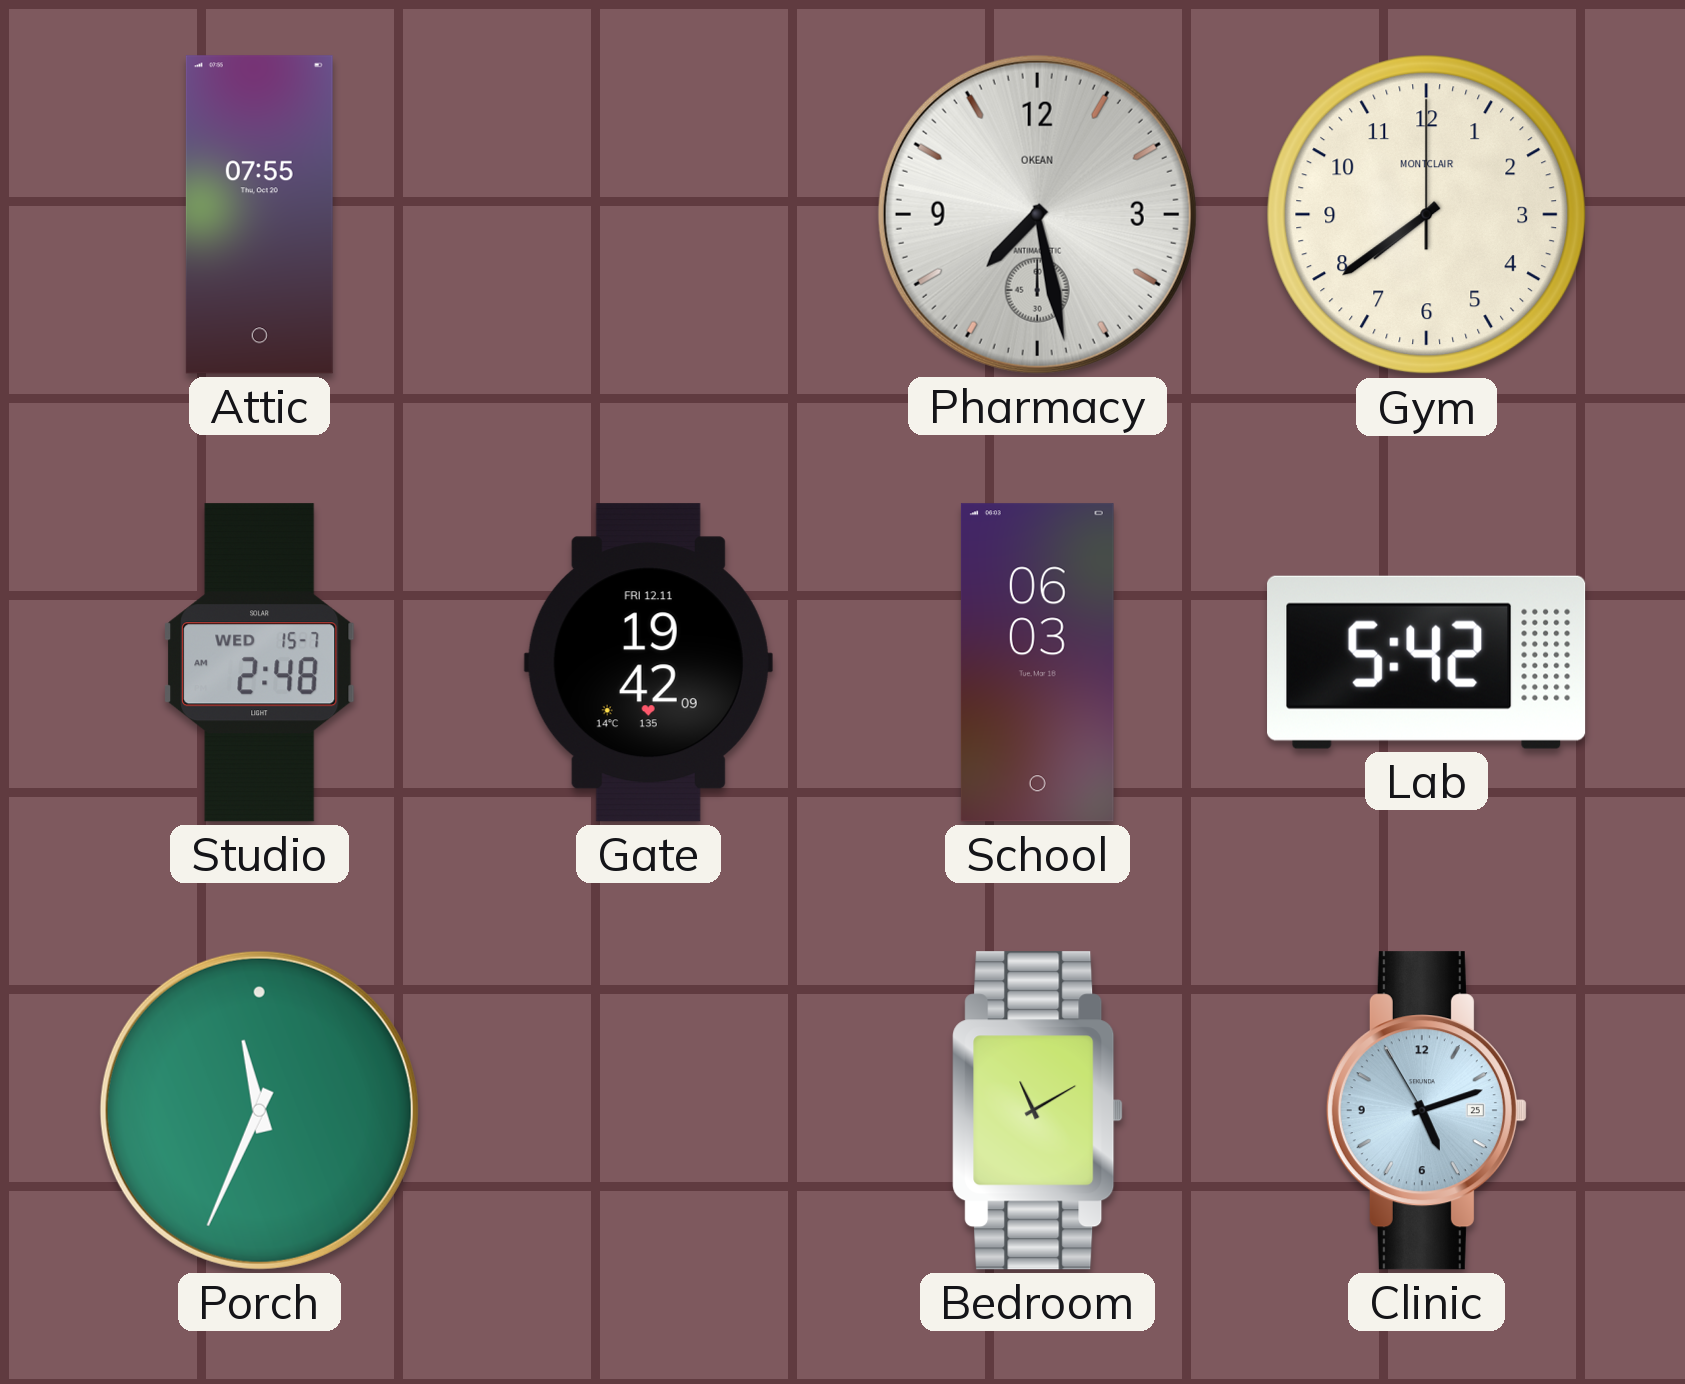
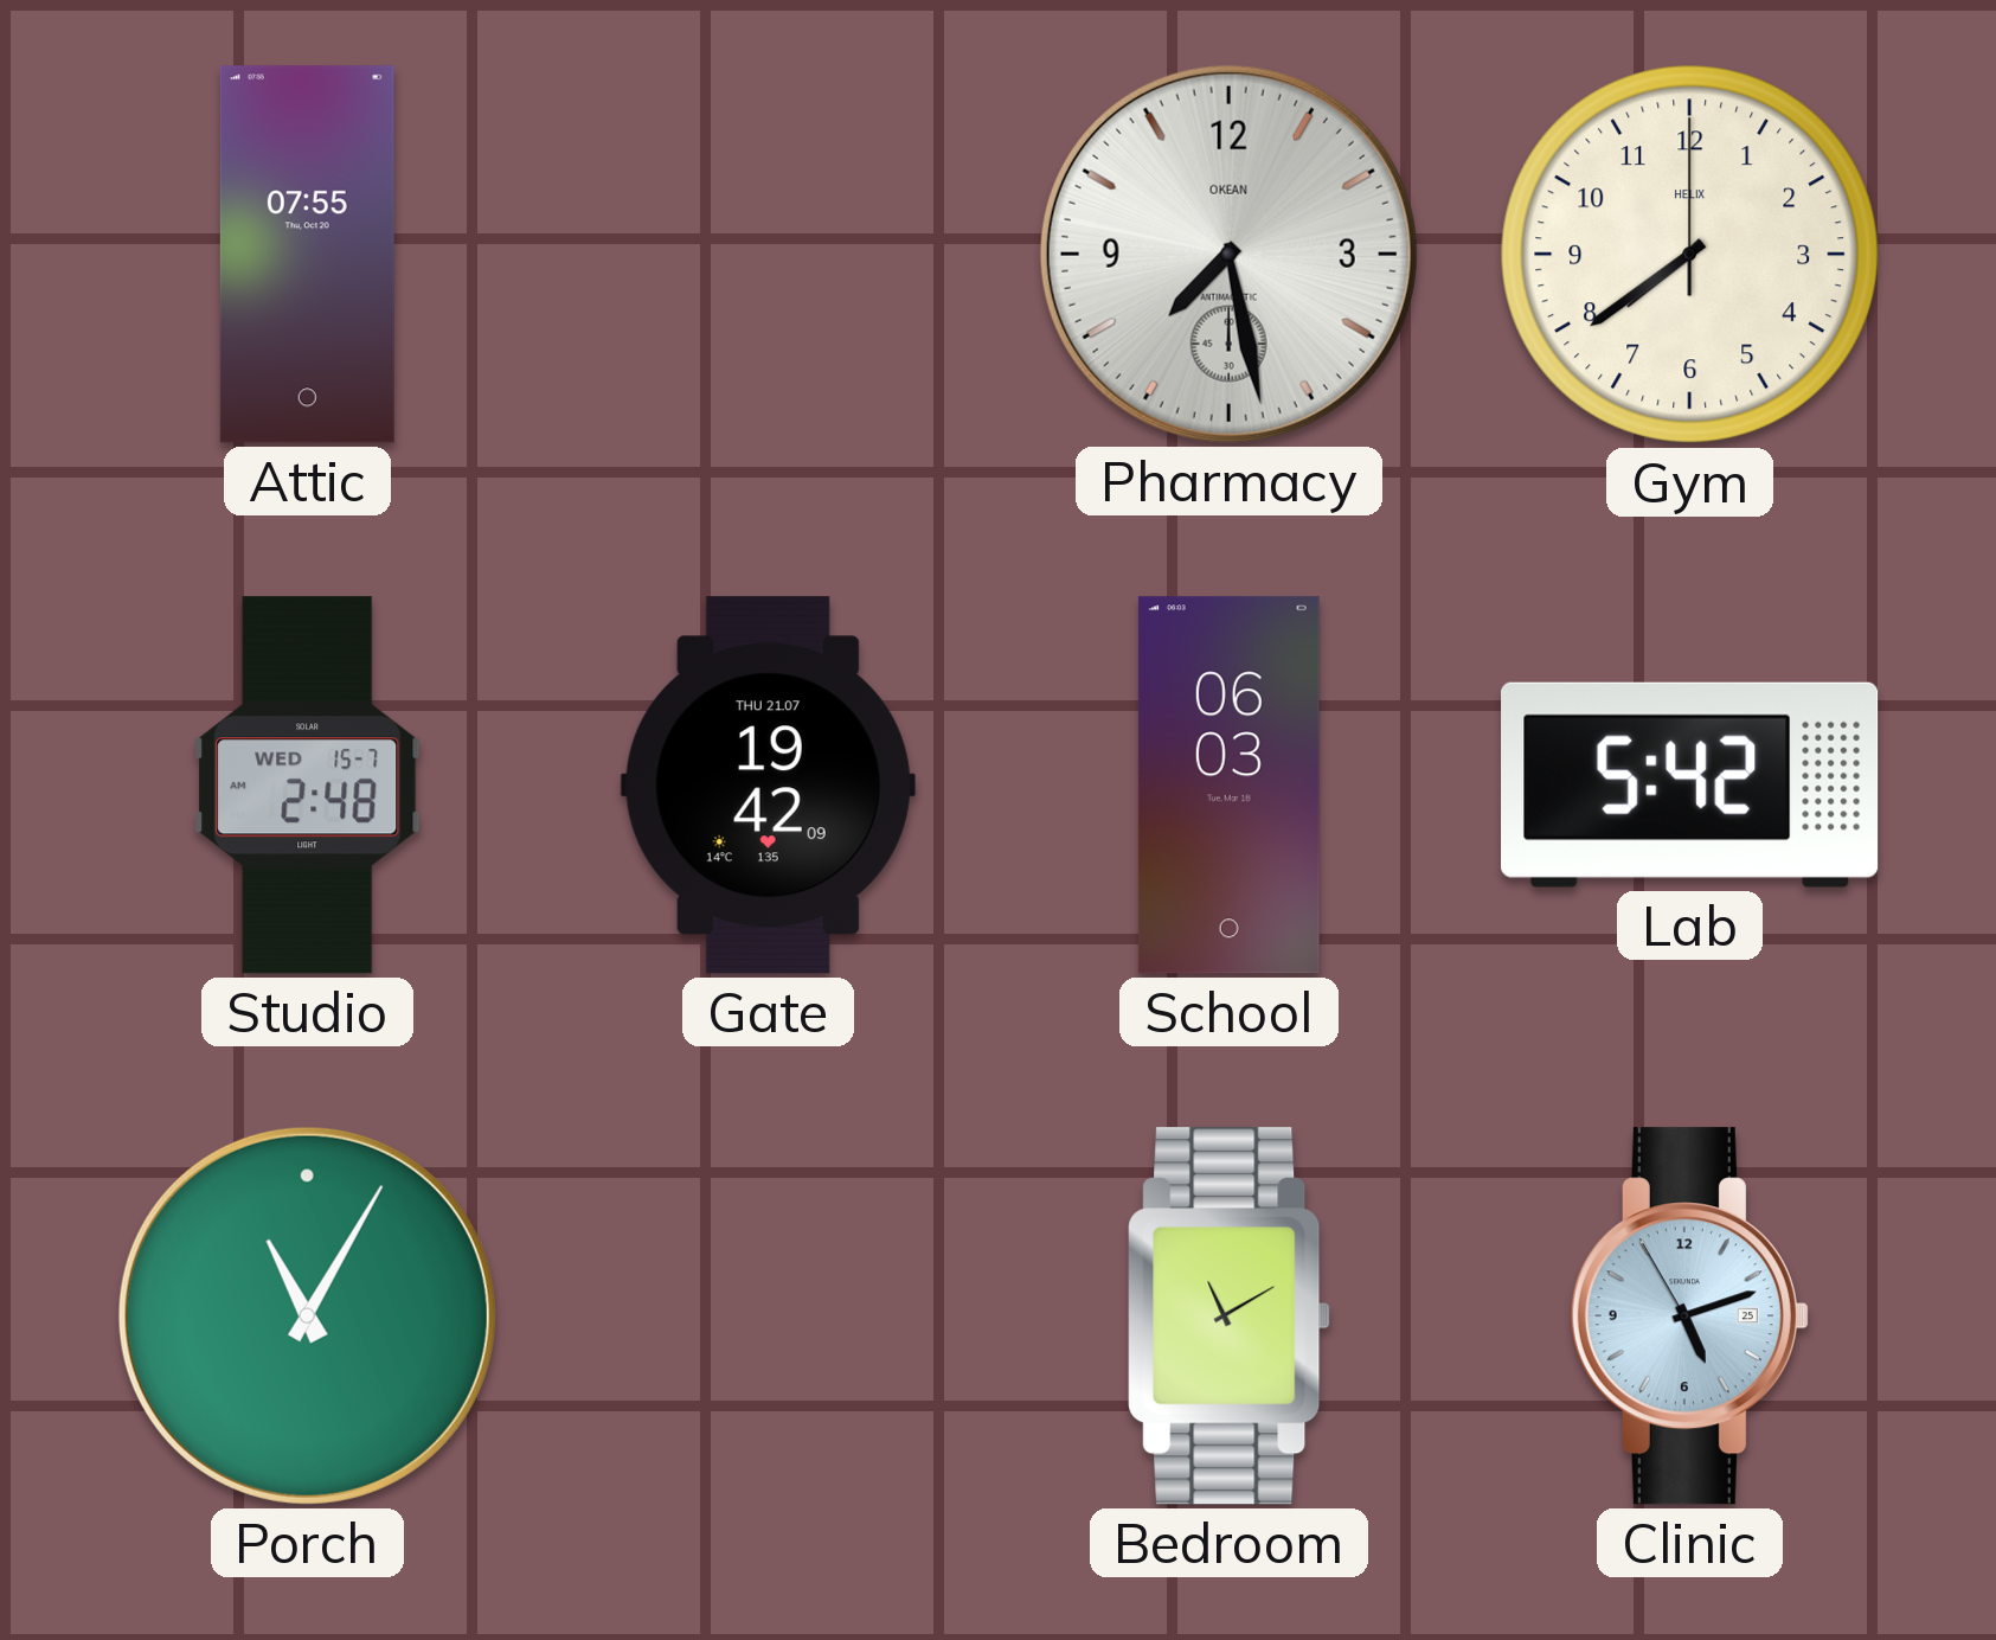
Gym brand: MONTCLAIR -> HELIX
Gate date: FRI 12.11 -> THU 21.07
Porch: 11:34 -> 11:05
